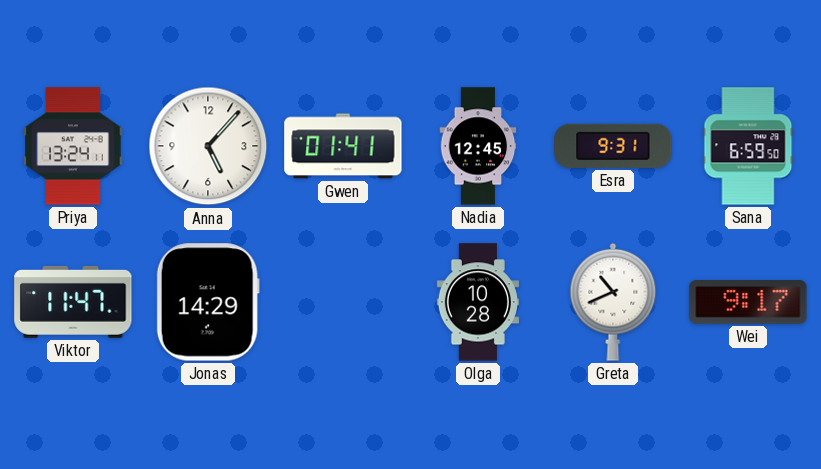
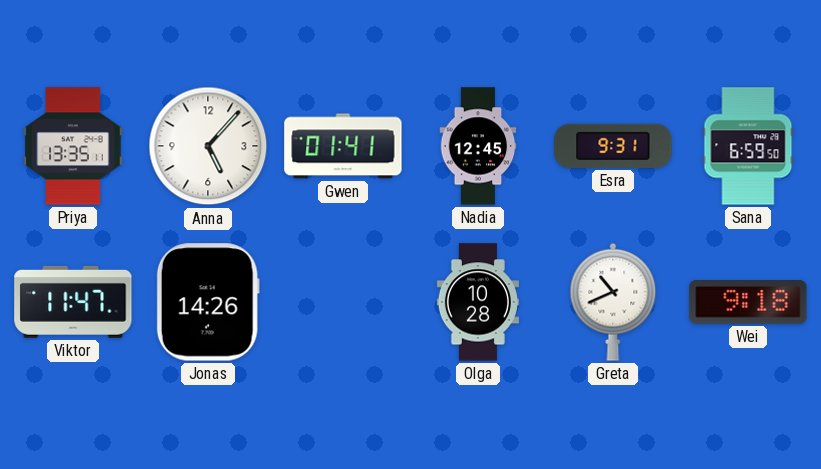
Priya: 13:24 -> 13:35
Jonas: 14:29 -> 14:26
Wei: 9:17 -> 9:18
